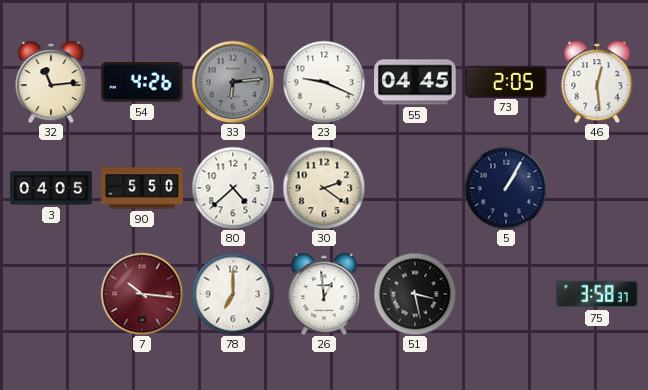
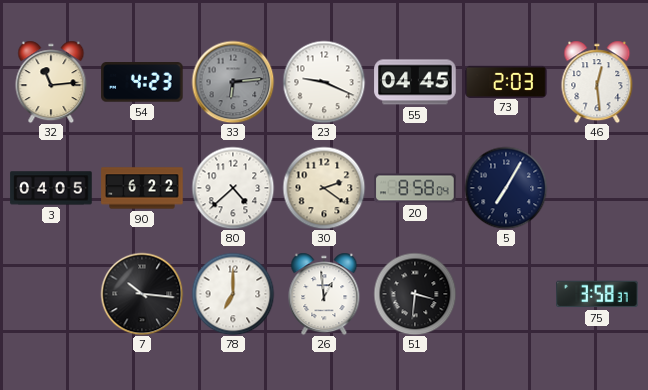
54: 4:26 -> 4:23
73: 2:05 -> 2:03
90: 5:50 -> 6:22
20: none -> 8:58
5: 1:05 -> 7:05
7 dial: burgundy -> black
51: 3:28 -> 3:31
